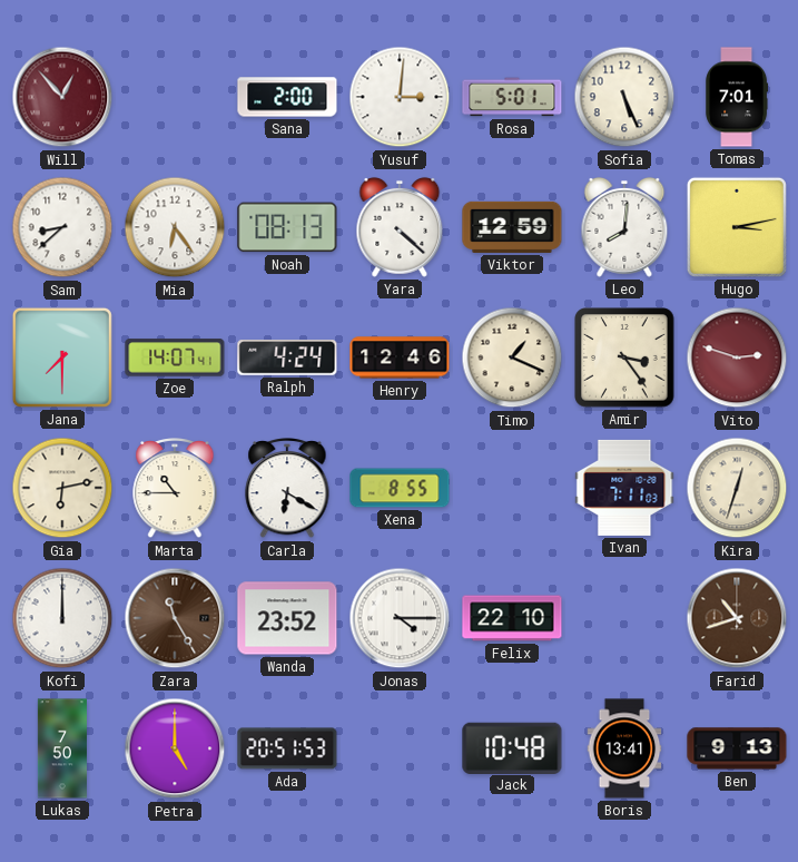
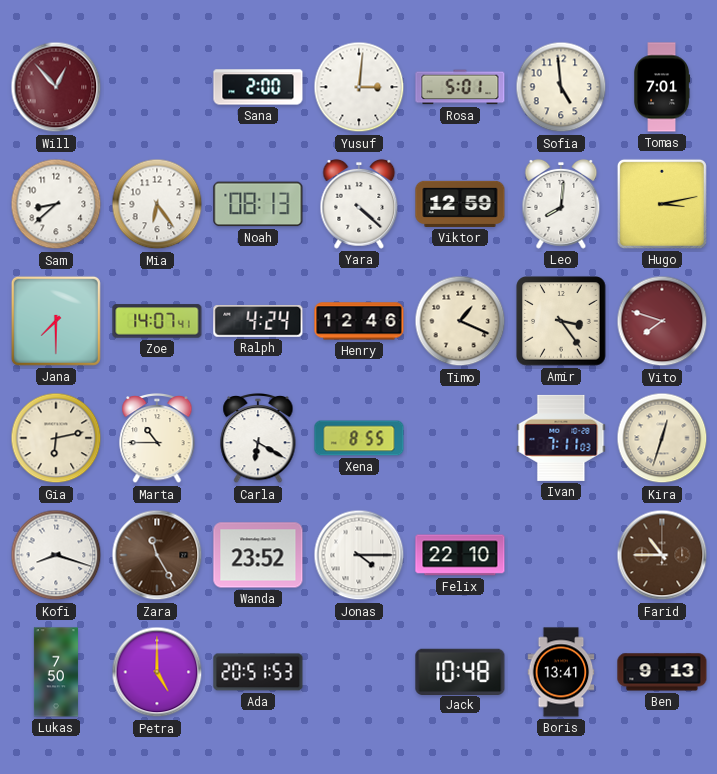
Sofia: 5:26 -> 4:59
Vito: 2:48 -> 7:48
Kofi: 12:00 -> 8:18
Farid: 10:42 -> 10:45
